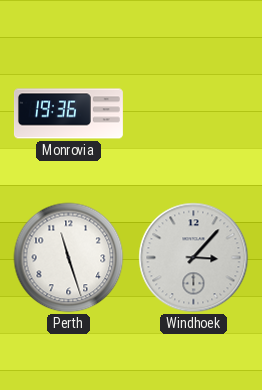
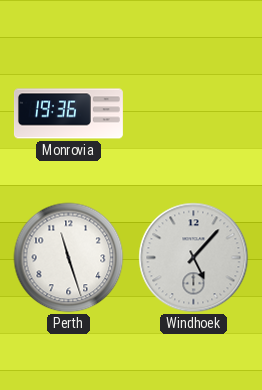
Windhoek: 3:07 -> 5:07
